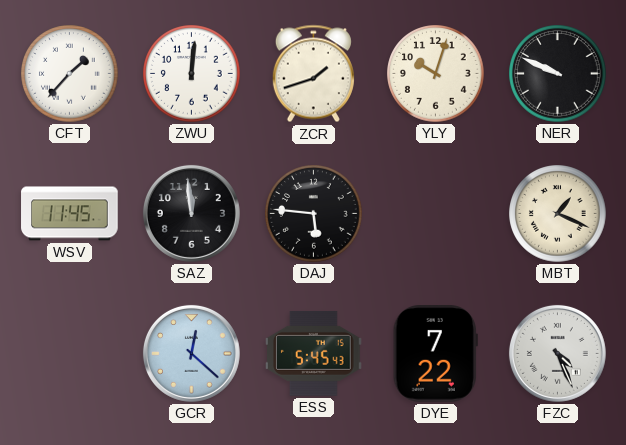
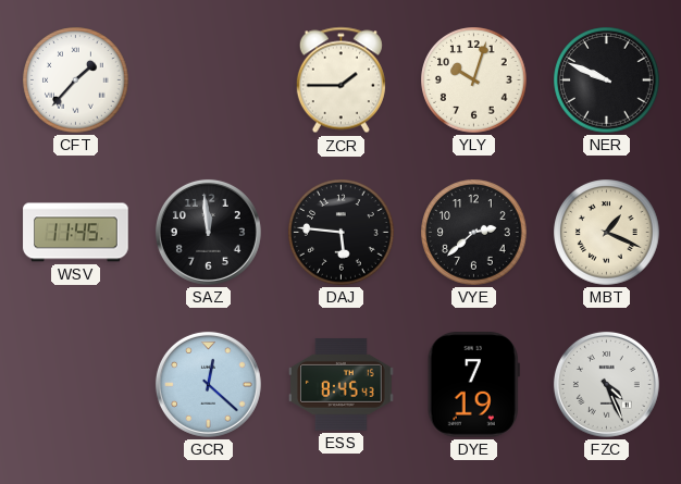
ZWU: 12:01 -> none
ZCR: 1:42 -> 1:45
VYE: none -> 2:38
ESS: 5:45 -> 8:45
DYE: 7:22 -> 7:19
